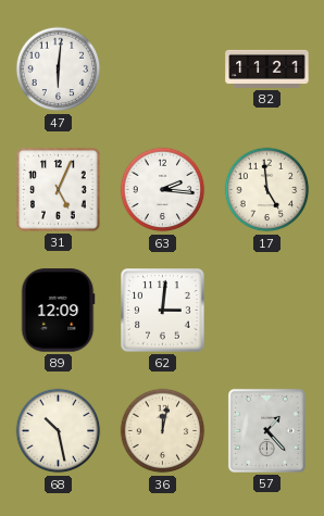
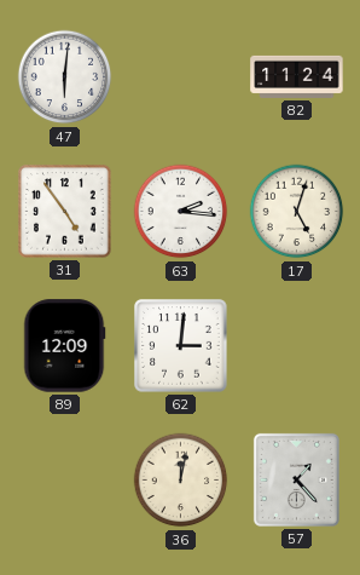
82: 11:21 -> 11:24
31: 5:04 -> 4:54
17: 4:59 -> 5:03
68: 10:28 -> none
